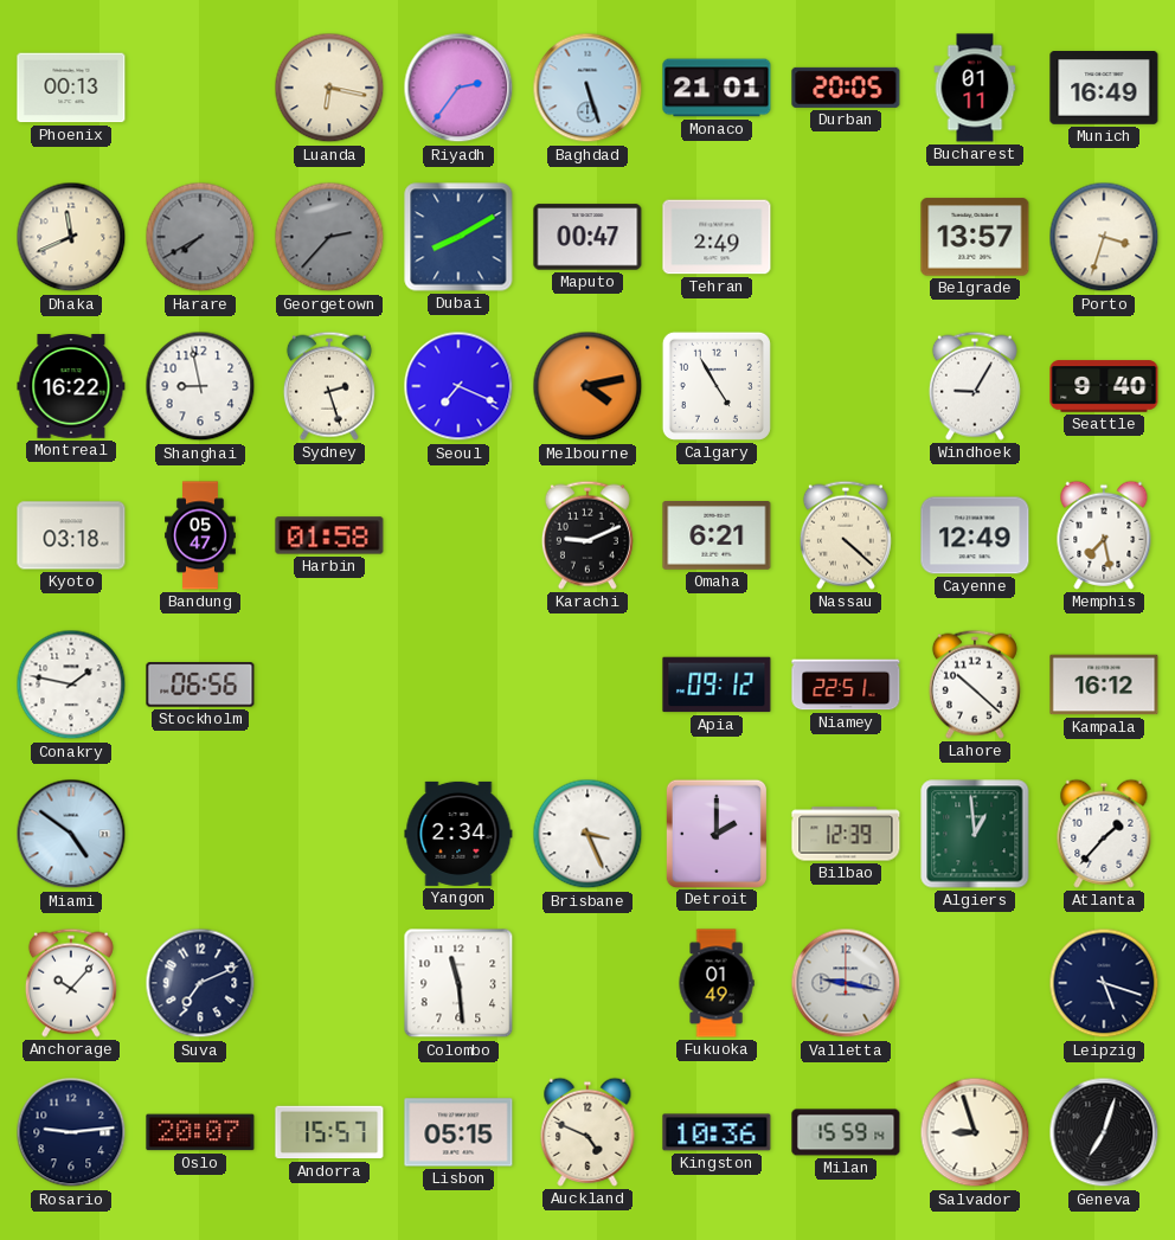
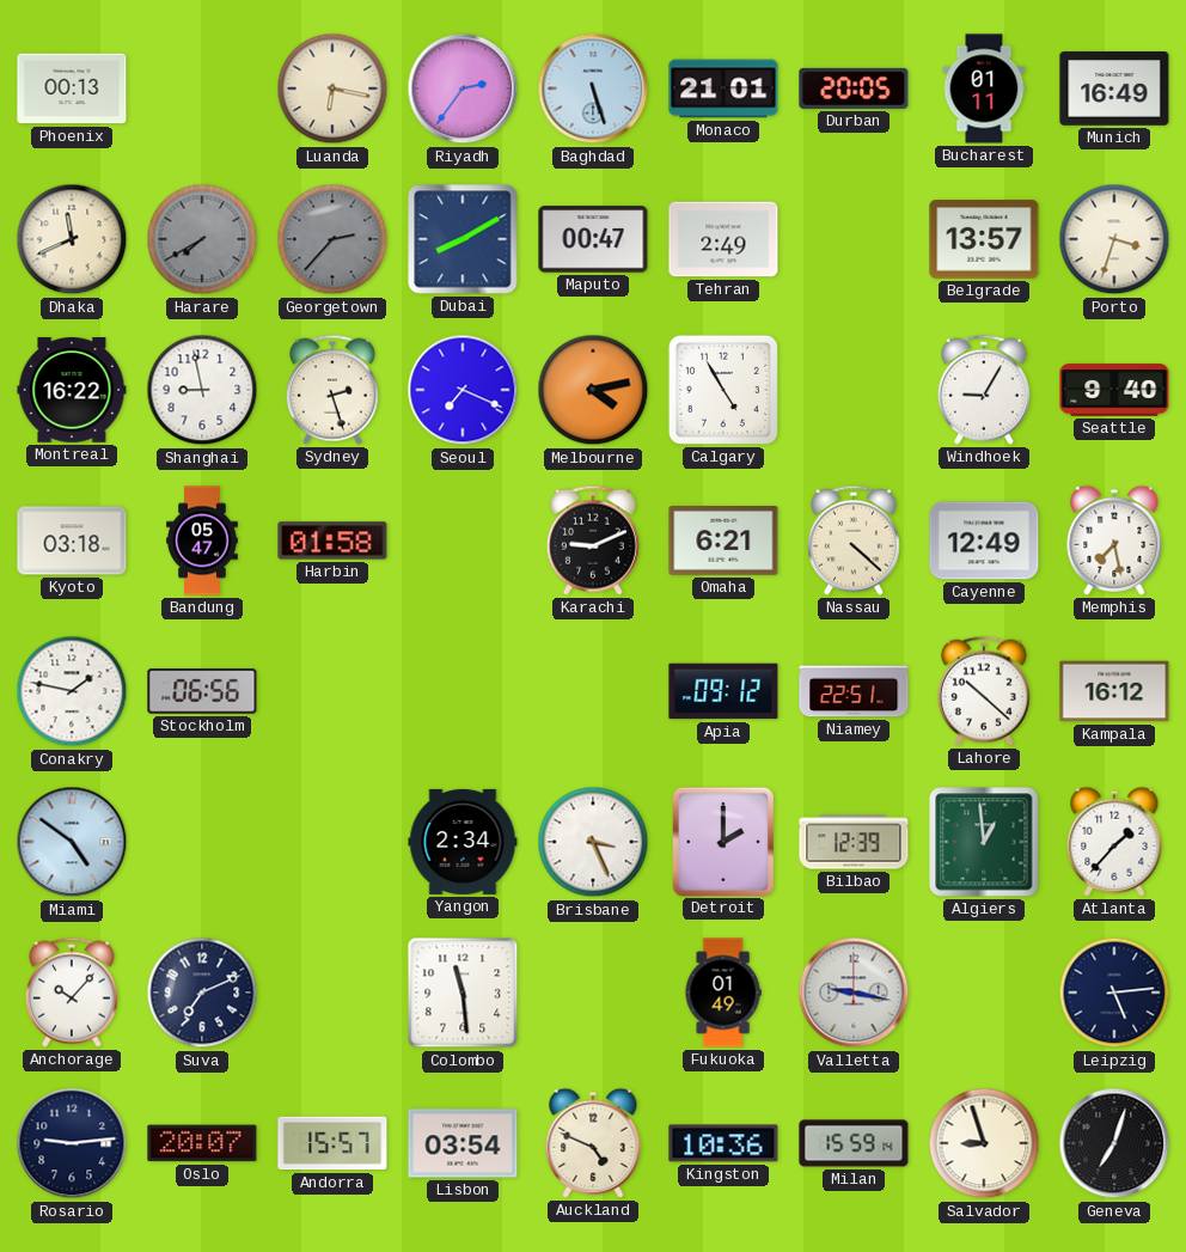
Leipzig: 5:18 -> 5:14
Lisbon: 05:15 -> 03:54
